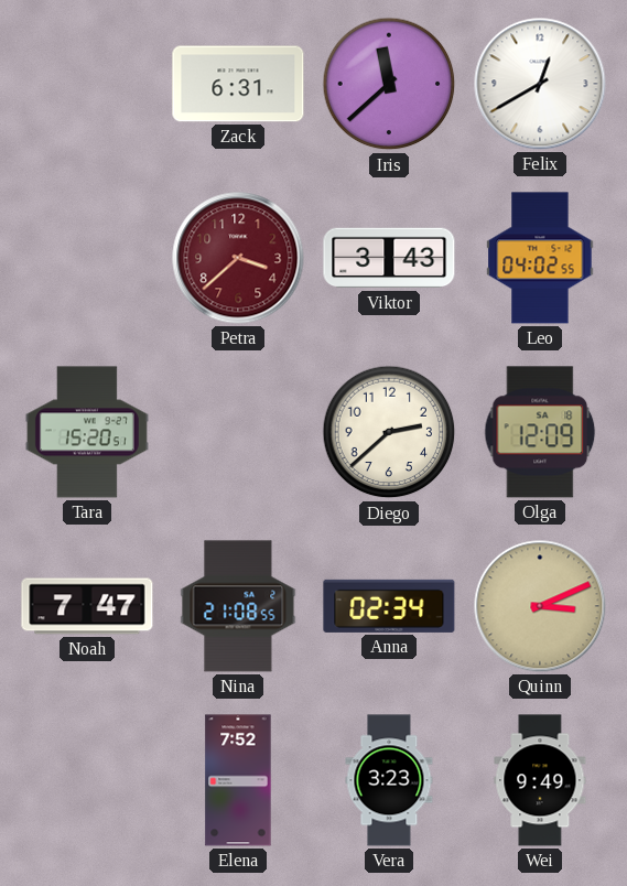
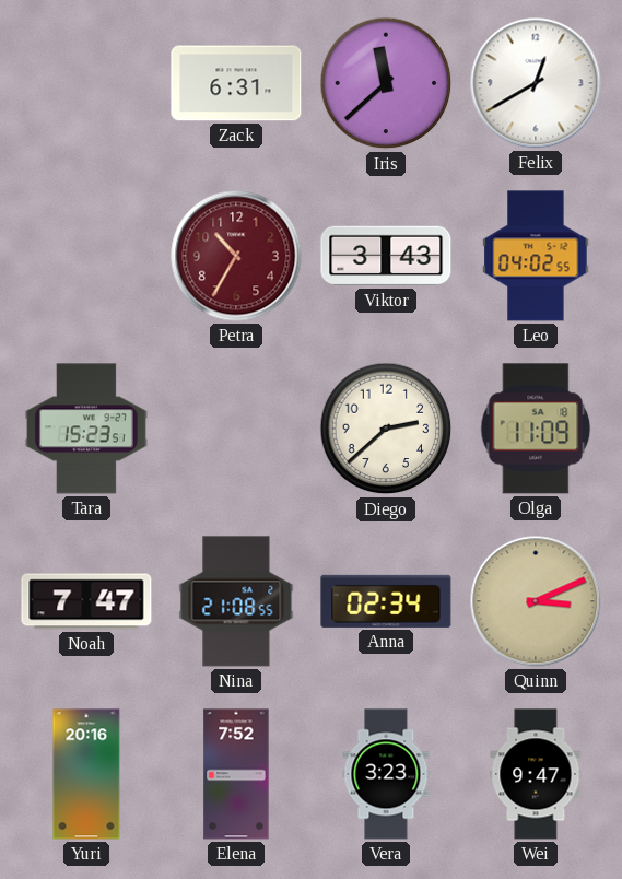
Petra: 3:38 -> 10:35
Tara: 15:20 -> 15:23
Olga: 12:09 -> 11:09
Yuri: none -> 20:16
Wei: 9:49 -> 9:47
